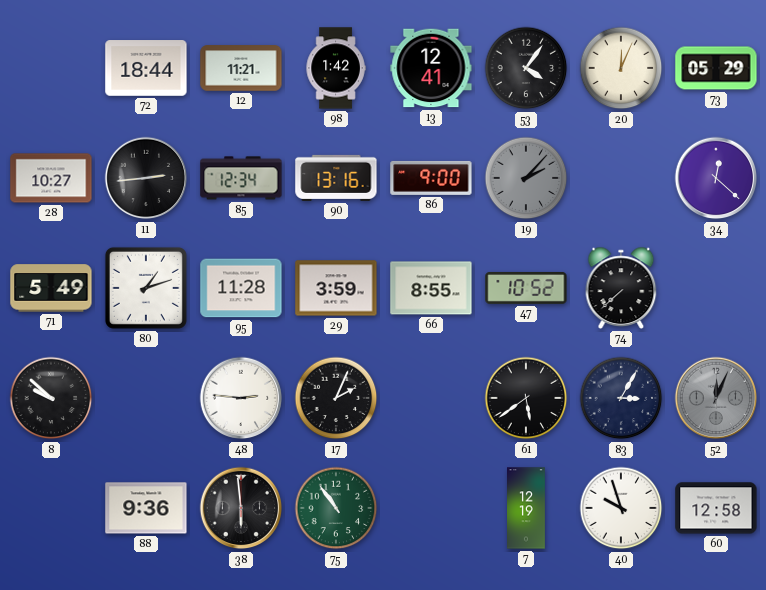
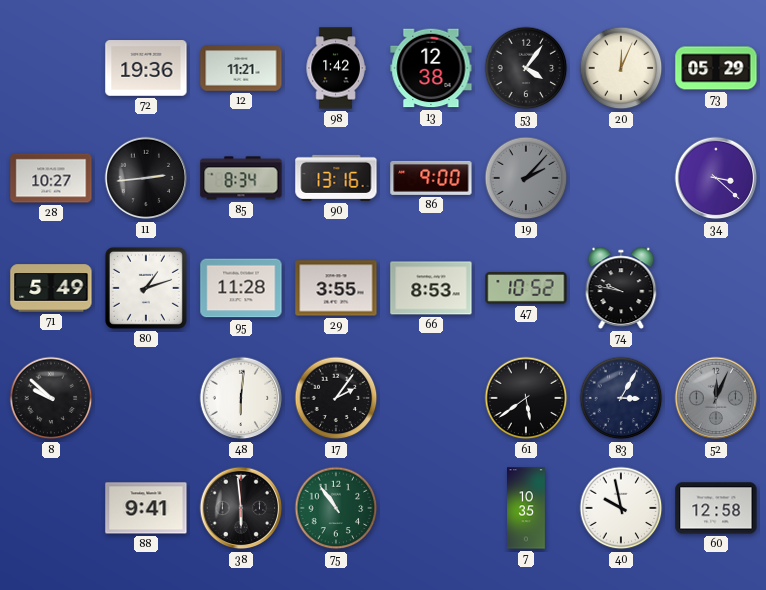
72: 18:44 -> 19:36
13: 12:41 -> 12:38
85: 12:34 -> 8:34
34: 12:22 -> 3:22
29: 3:59 -> 3:55
66: 8:55 -> 8:53
74: 7:38 -> 9:47
48: 2:46 -> 6:01
17: 2:04 -> 2:06
88: 9:36 -> 9:41
7: 12:19 -> 10:35
40: 9:57 -> 9:58
